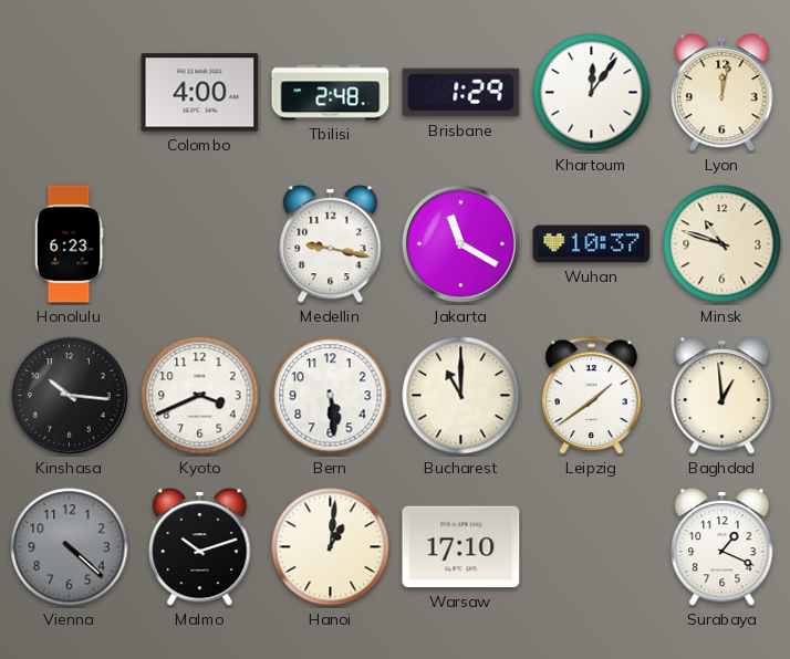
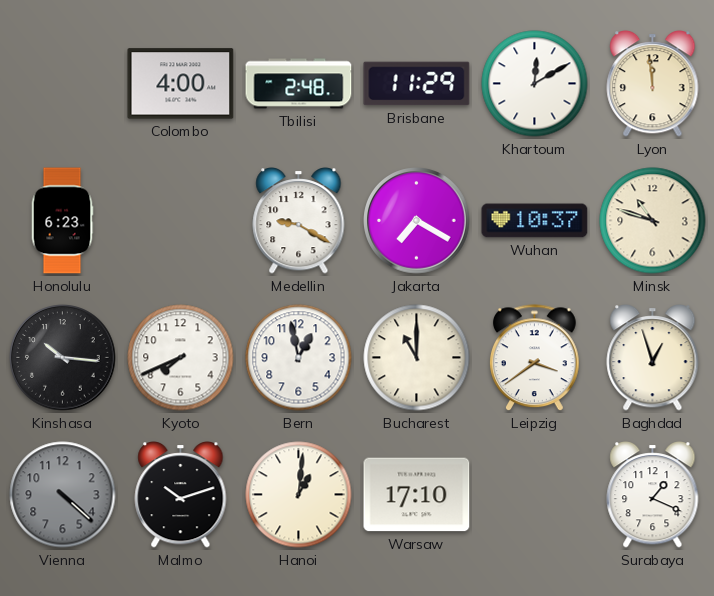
Brisbane: 1:29 -> 11:29
Khartoum: 12:06 -> 12:10
Lyon: 12:02 -> 11:59
Medellin: 9:17 -> 9:20
Jakarta: 11:20 -> 7:20
Kyoto: 3:41 -> 7:41
Bern: 5:29 -> 12:58
Leipzig: 1:39 -> 3:39
Baghdad: 12:59 -> 12:57
